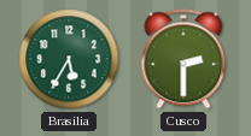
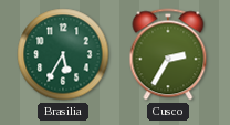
Cusco: 2:30 -> 2:35
